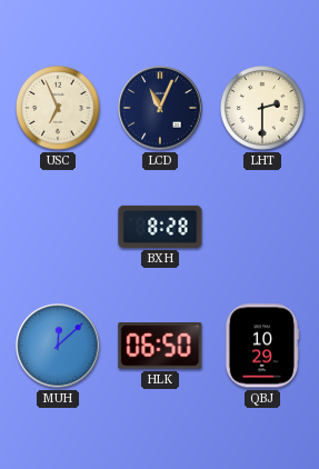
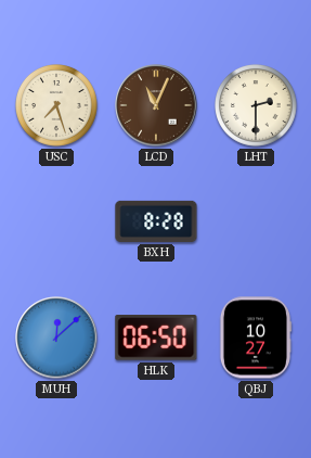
USC: 6:56 -> 7:27
LCD dial: navy -> brown
QBJ: 10:29 -> 10:27
